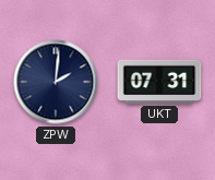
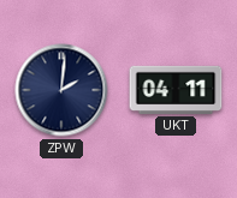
UKT: 07:31 -> 04:11
